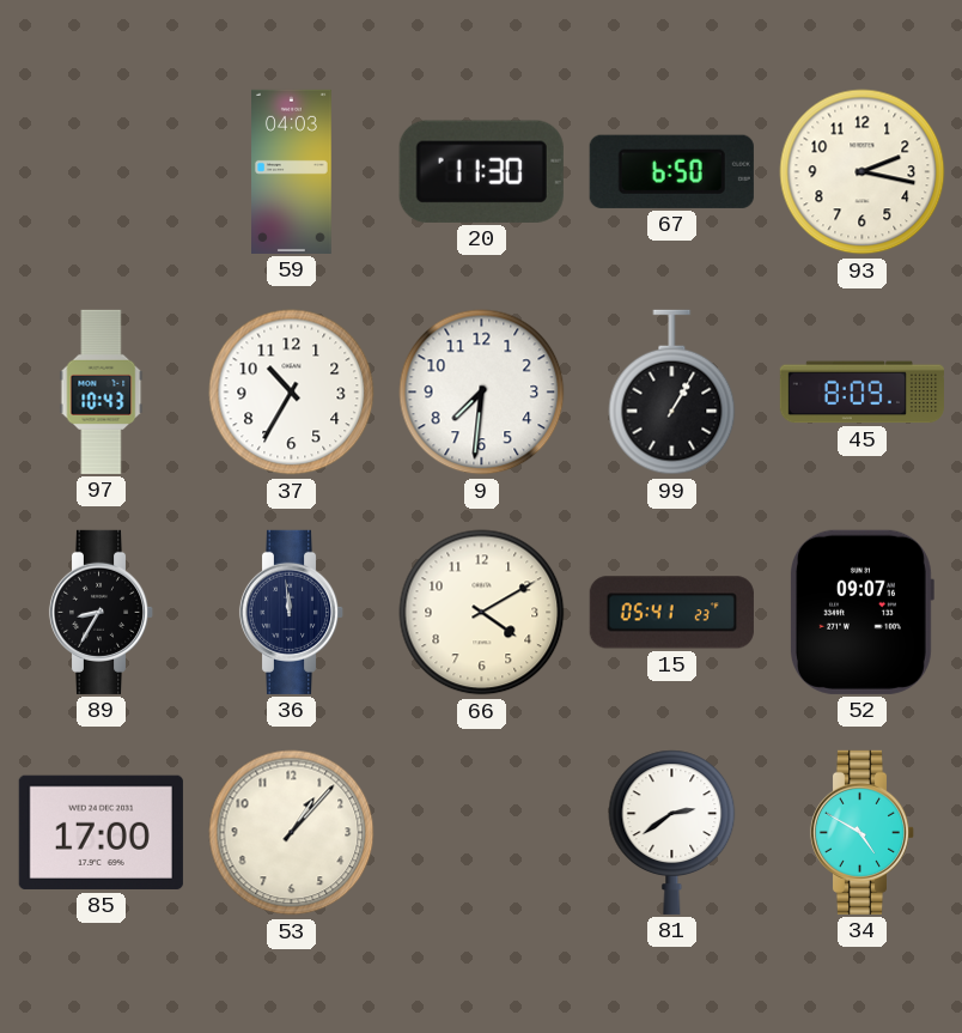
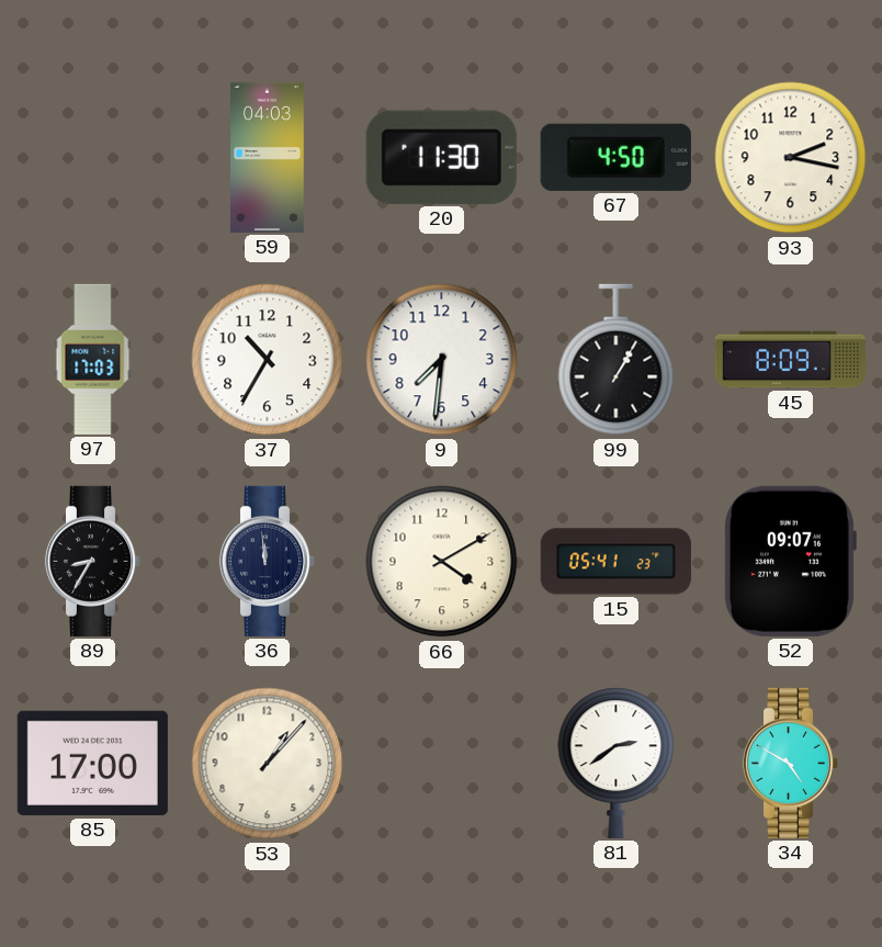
67: 6:50 -> 4:50
97: 10:43 -> 17:03
